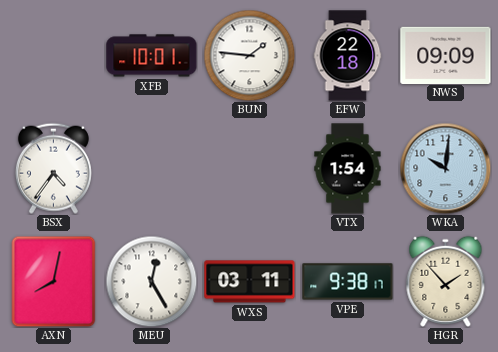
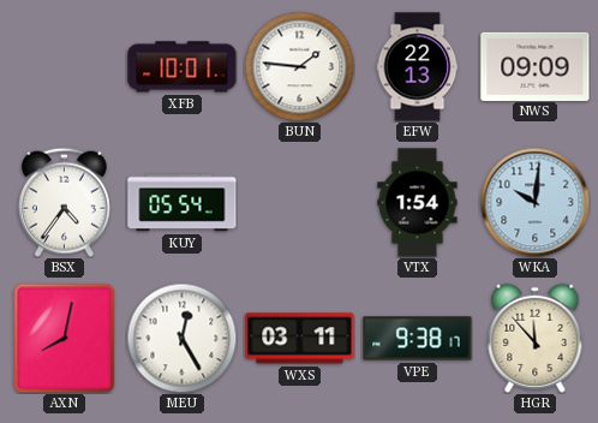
EFW: 22:18 -> 22:13
KUY: none -> 05:54
HGR: 1:53 -> 11:53
